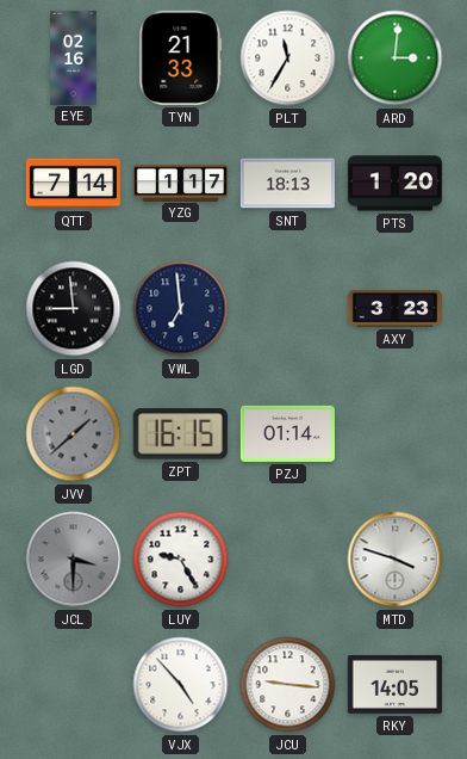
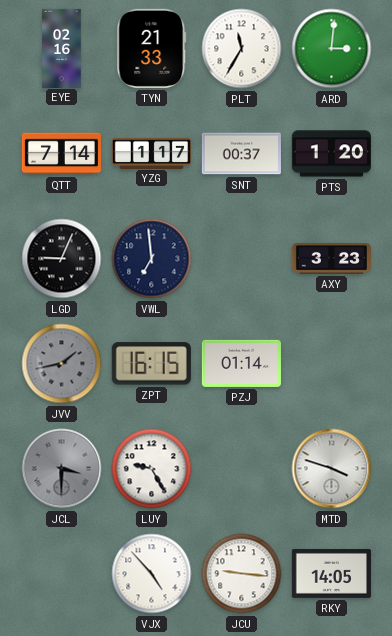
SNT: 18:13 -> 00:37
LGD: 8:59 -> 9:04
JVV: 1:38 -> 1:43
